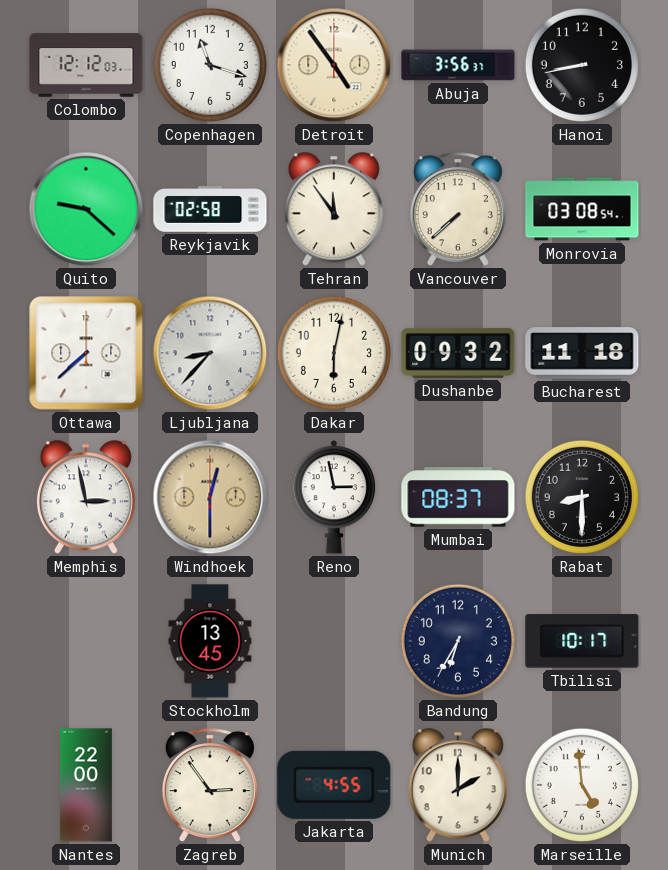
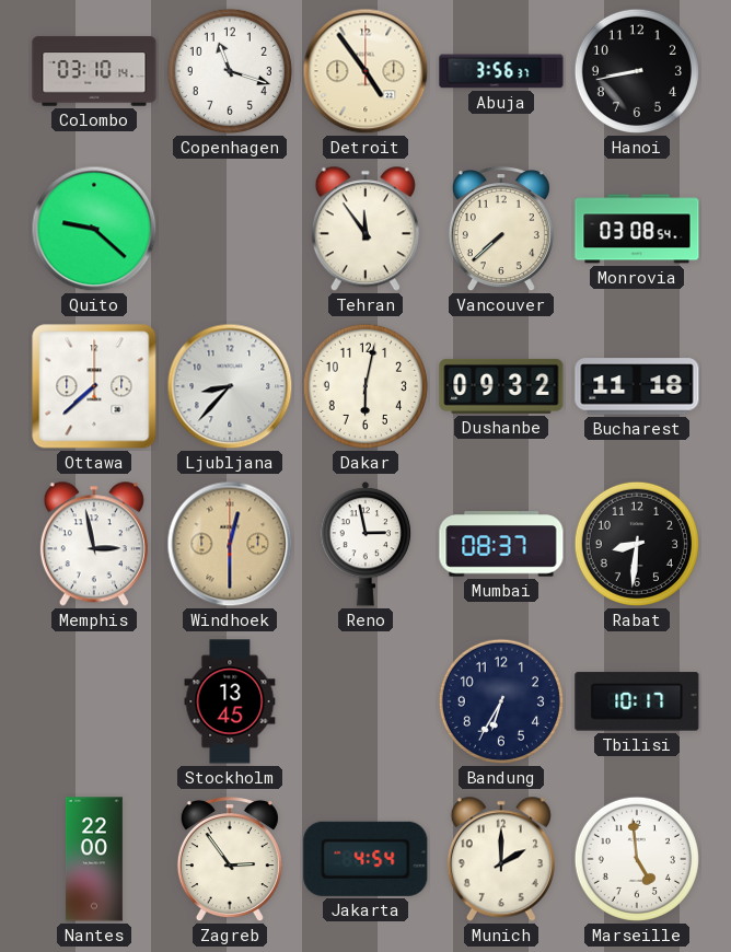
Colombo: 12:12 -> 03:10
Reykjavik: 02:58 -> none
Rabat: 8:30 -> 8:31
Jakarta: 4:55 -> 4:54
